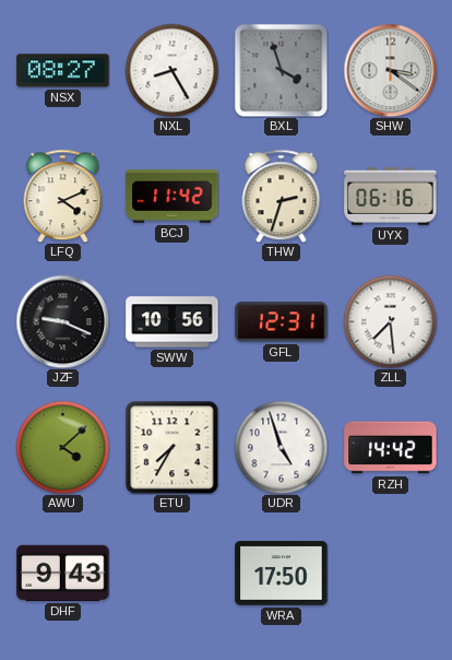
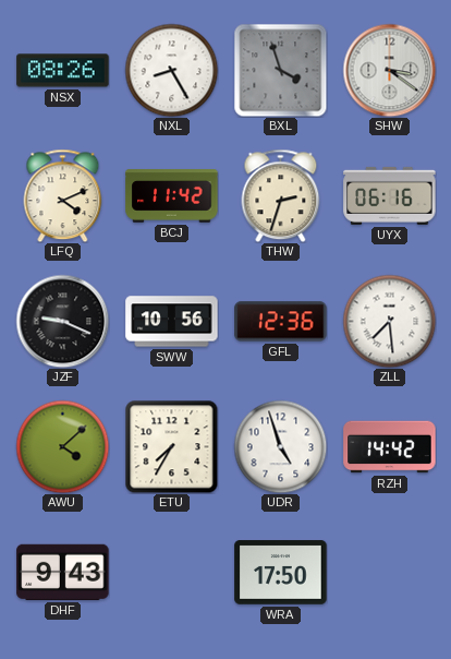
NSX: 08:27 -> 08:26
GFL: 12:31 -> 12:36
